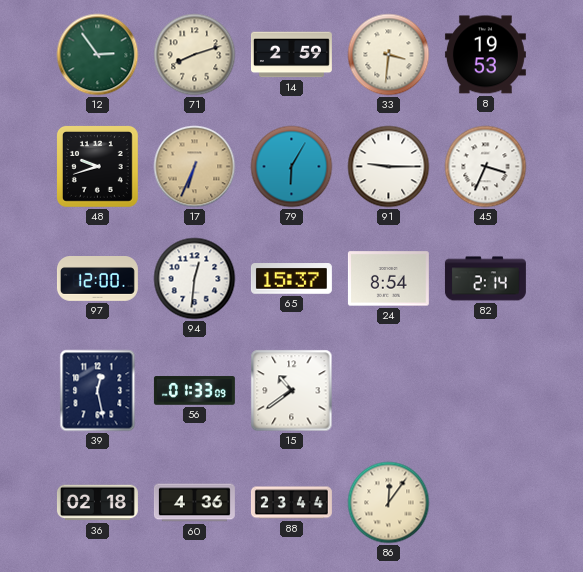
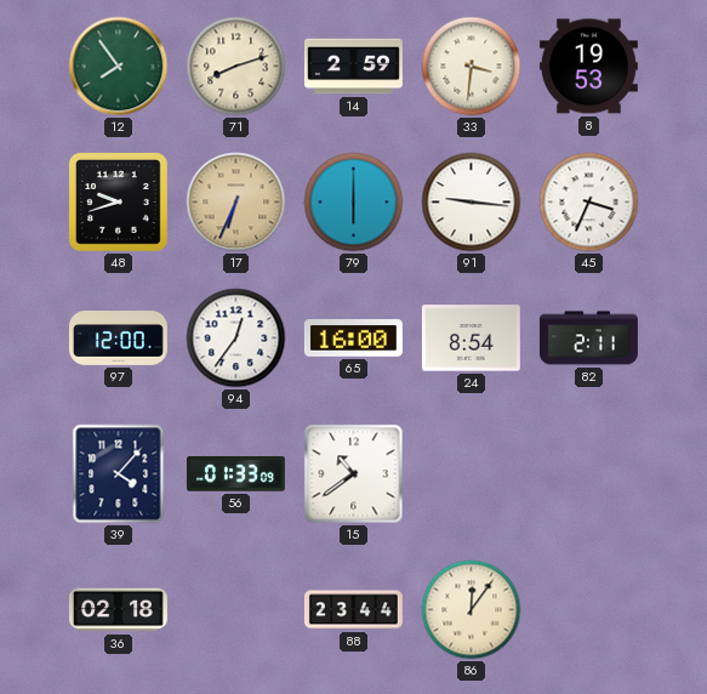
12: 2:54 -> 7:54
79: 6:05 -> 6:00
91: 9:15 -> 9:16
94: 12:31 -> 12:36
65: 15:37 -> 16:00
82: 2:14 -> 2:11
39: 12:28 -> 4:07
60: 4:36 -> none
